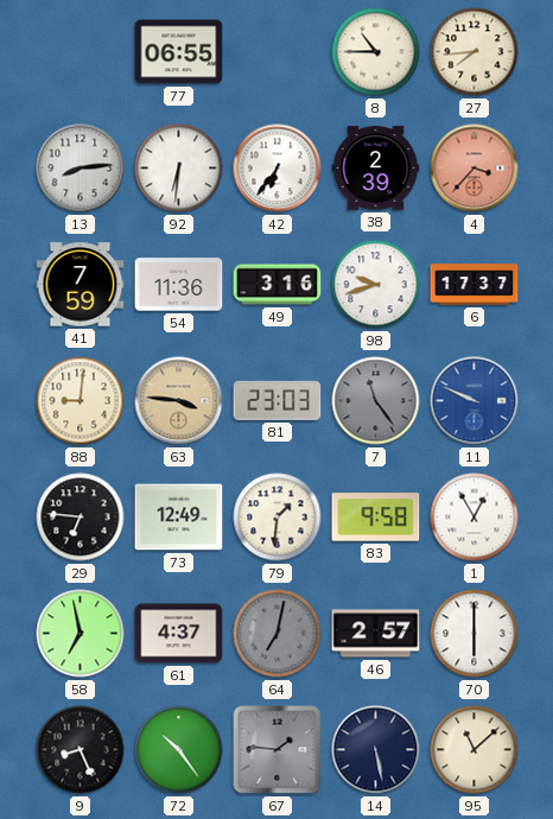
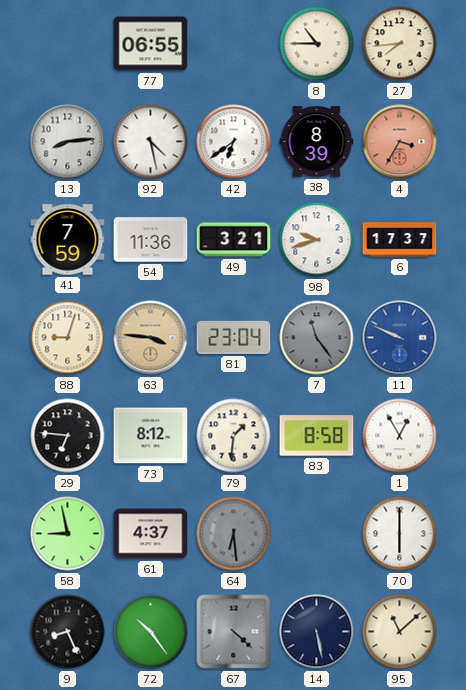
92: 6:31 -> 4:28
42: 6:36 -> 6:39
38: 2:39 -> 8:39
4: 3:37 -> 3:35
49: 3:16 -> 3:21
88: 9:01 -> 9:03
81: 23:03 -> 23:04
73: 12:49 -> 8:12
83: 9:58 -> 8:58
58: 6:58 -> 8:58
64: 7:02 -> 6:29
46: 2:57 -> none
67: 1:46 -> 4:22
